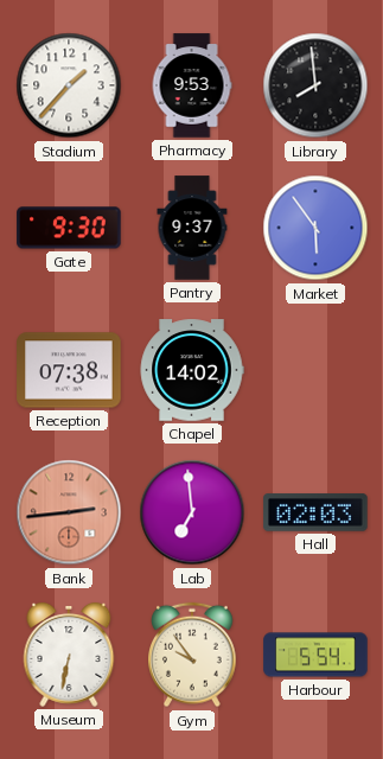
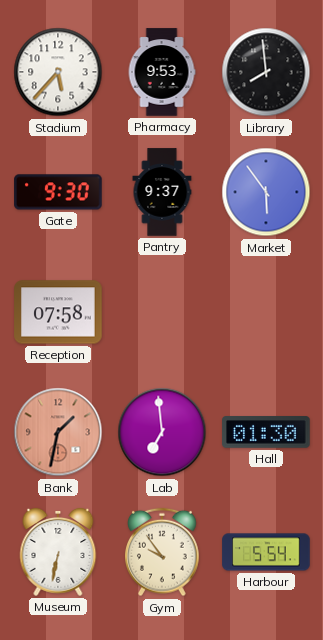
Stadium: 1:37 -> 5:37
Reception: 07:38 -> 07:58
Chapel: 14:02 -> none
Bank: 2:44 -> 1:32
Hall: 02:03 -> 01:30
